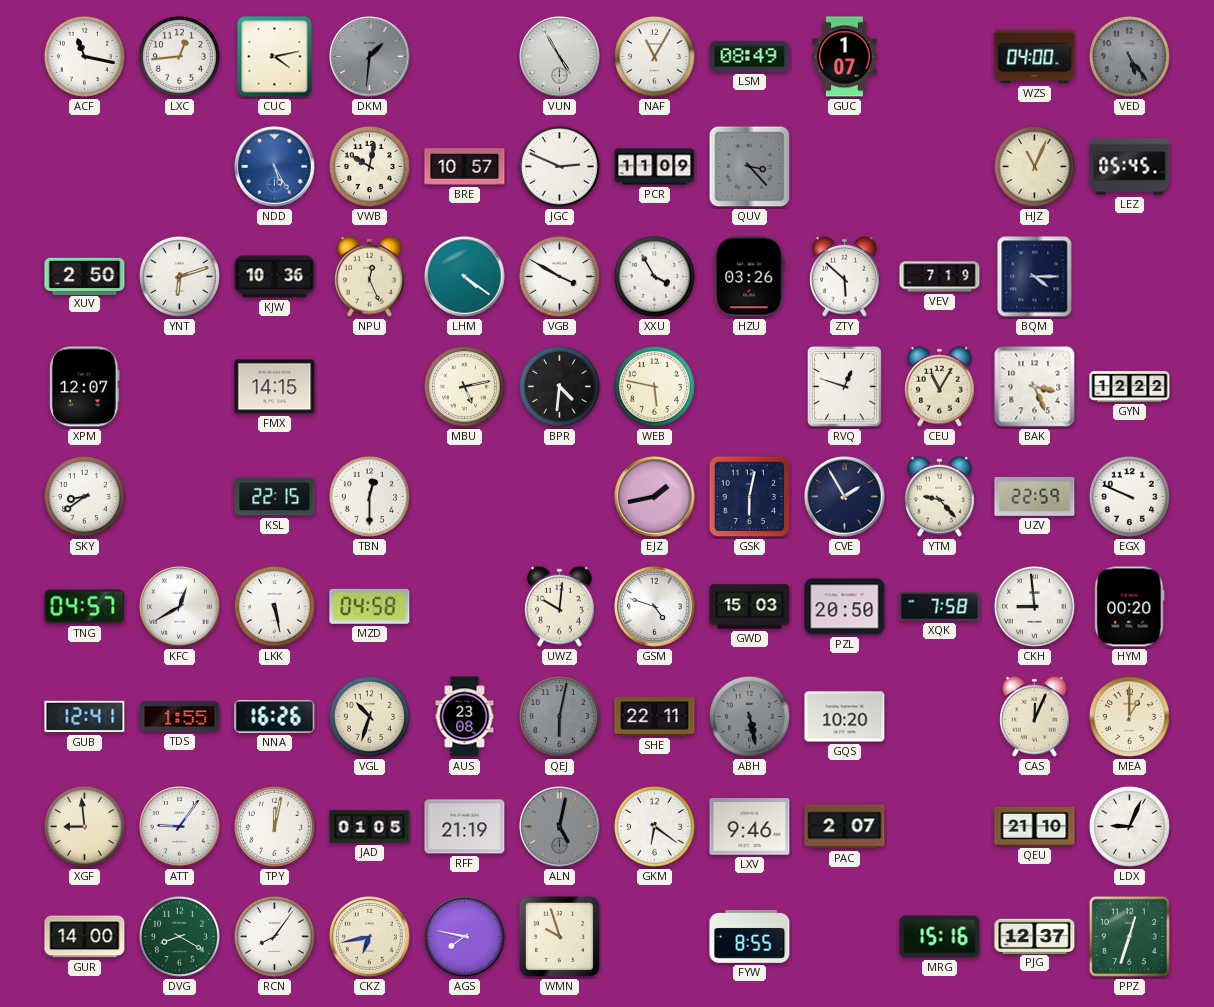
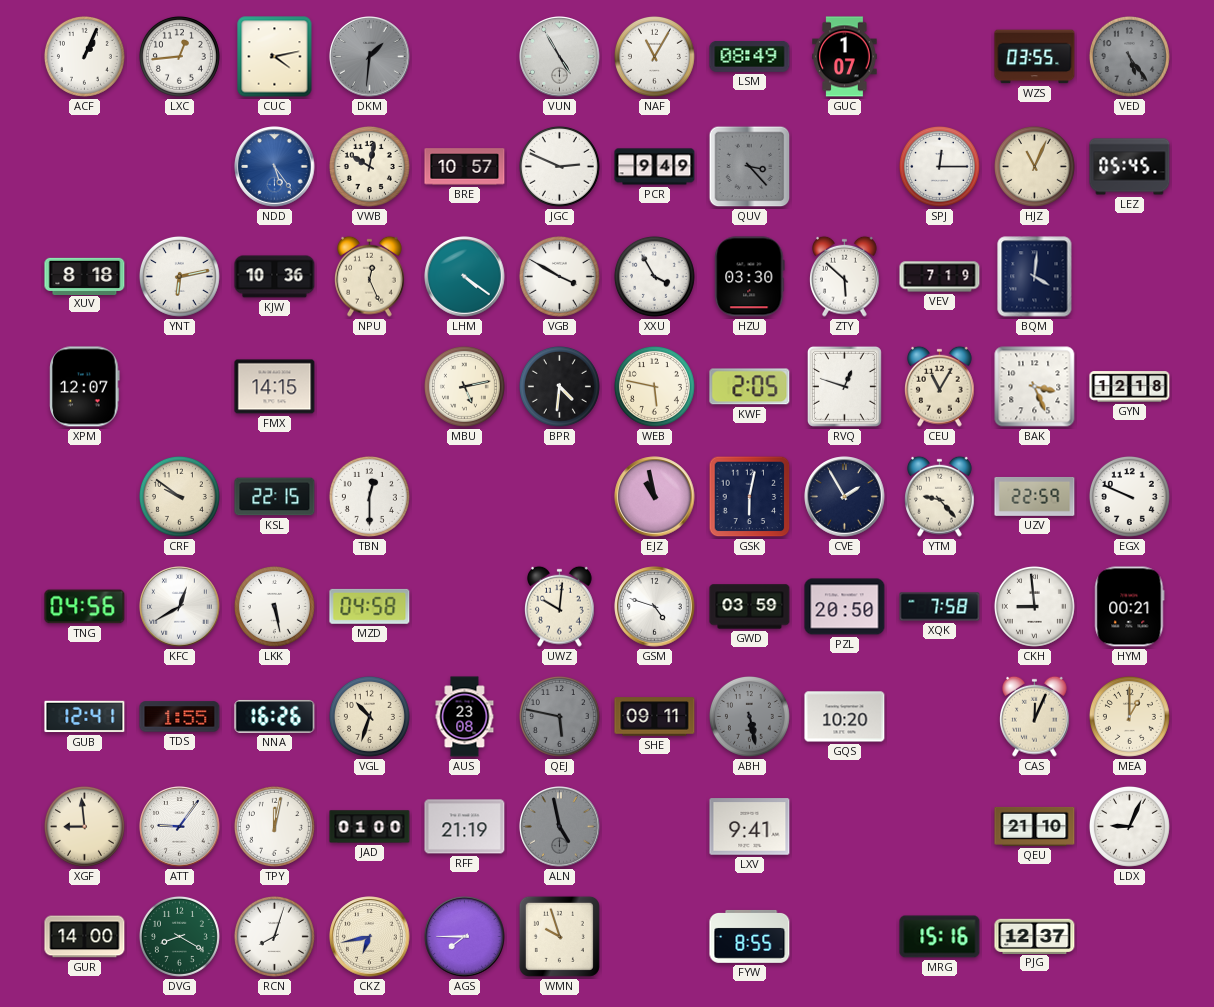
ACF: 11:17 -> 1:04
WZS: 04:00 -> 03:55
NDD: 5:25 -> 5:24
PCR: 11:09 -> 9:49
SPJ: none -> 12:15
XUV: 2:50 -> 8:18
YNT: 6:12 -> 6:13
HZU: 03:26 -> 03:30
BQM: 4:15 -> 4:01
KWF: none -> 2:05
GYN: 12:22 -> 12:18
SKY: 8:39 -> none
CRF: none -> 9:51
EJZ: 1:43 -> 10:58
TNG: 04:57 -> 04:56
GWD: 15:03 -> 03:59
HYM: 00:20 -> 00:21
QEJ: 6:02 -> 5:47
SHE: 22:11 -> 09:11
JAD: 01:05 -> 01:00
ALN: 5:02 -> 4:58
GKM: 6:21 -> none
LXV: 9:46 -> 9:41
PAC: 2:07 -> none
RCN: 8:06 -> 8:03
AGS: 7:47 -> 7:45
PPZ: 12:33 -> none
